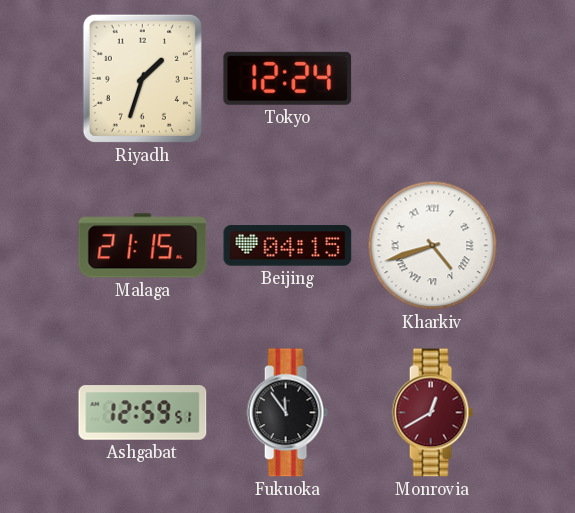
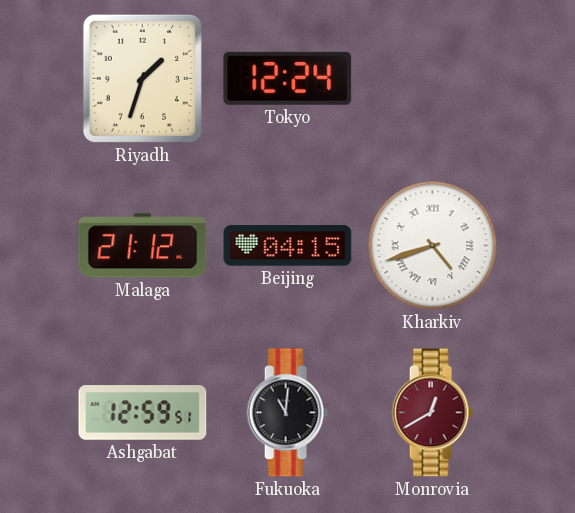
Malaga: 21:15 -> 21:12
Fukuoka: 11:54 -> 11:01
